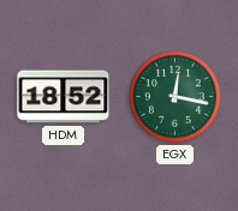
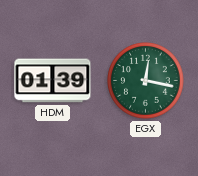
HDM: 18:52 -> 01:39
